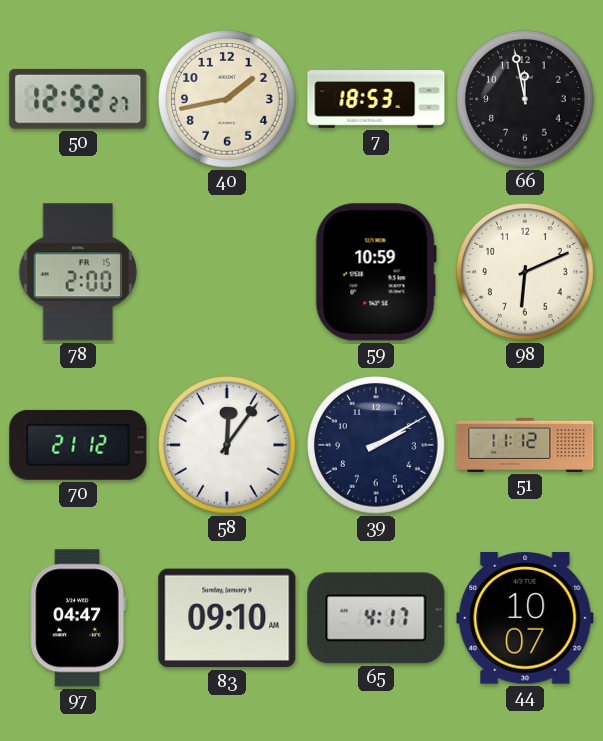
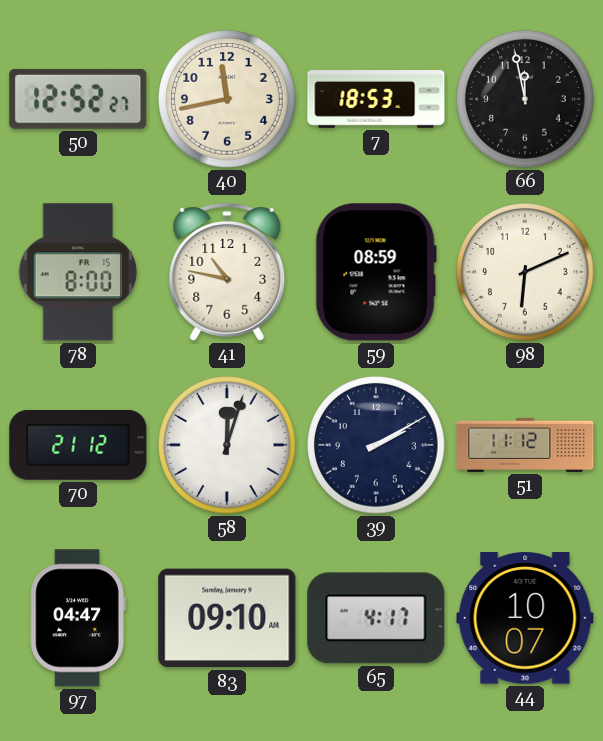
40: 1:43 -> 11:43
78: 2:00 -> 8:00
41: none -> 10:47
59: 10:59 -> 08:59
58: 12:06 -> 12:03
